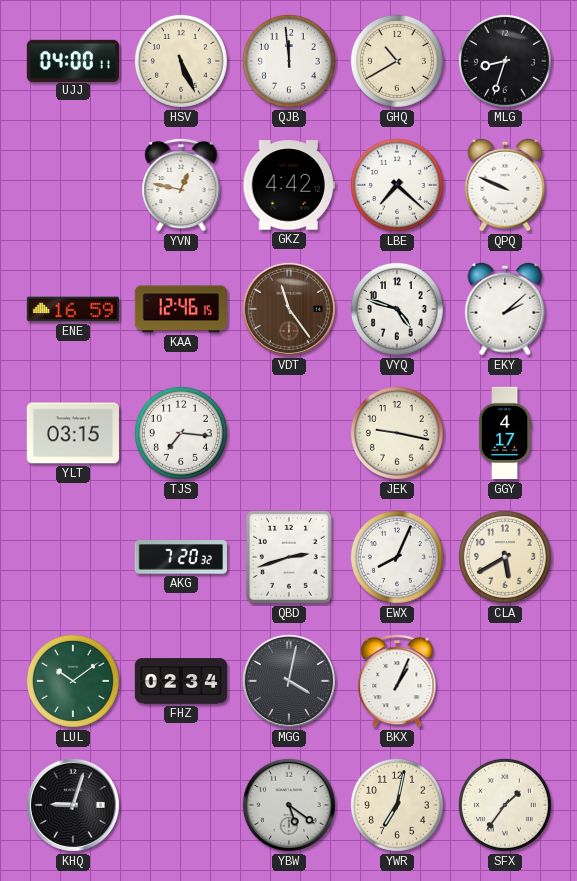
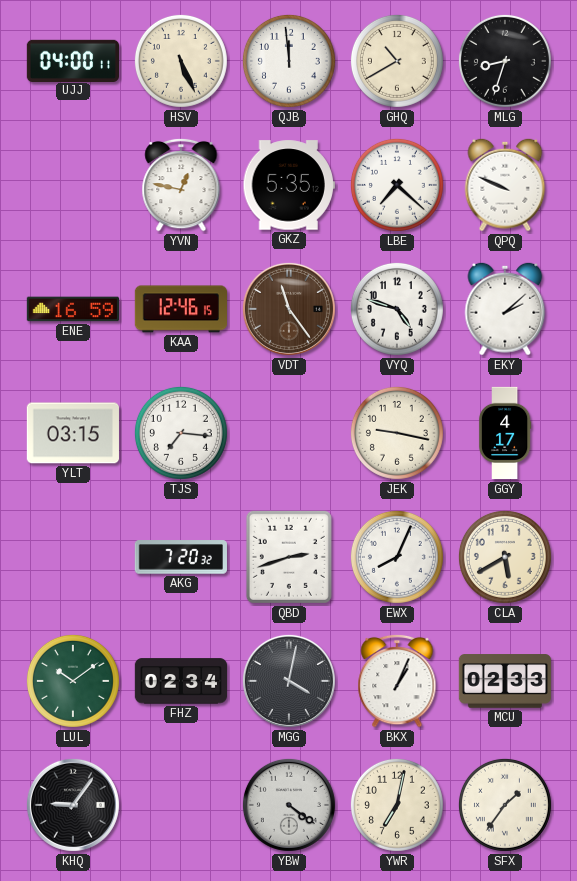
GKZ: 4:42 -> 5:35
MCU: none -> 02:33
KHQ: 9:03 -> 9:06
YBW: 5:21 -> 4:21
